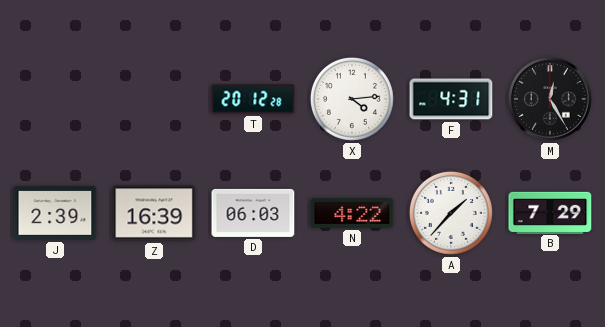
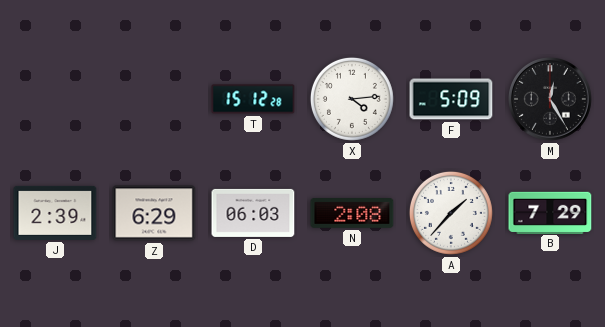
T: 20:12 -> 15:12
F: 4:31 -> 5:09
Z: 16:39 -> 6:29
N: 4:22 -> 2:08
